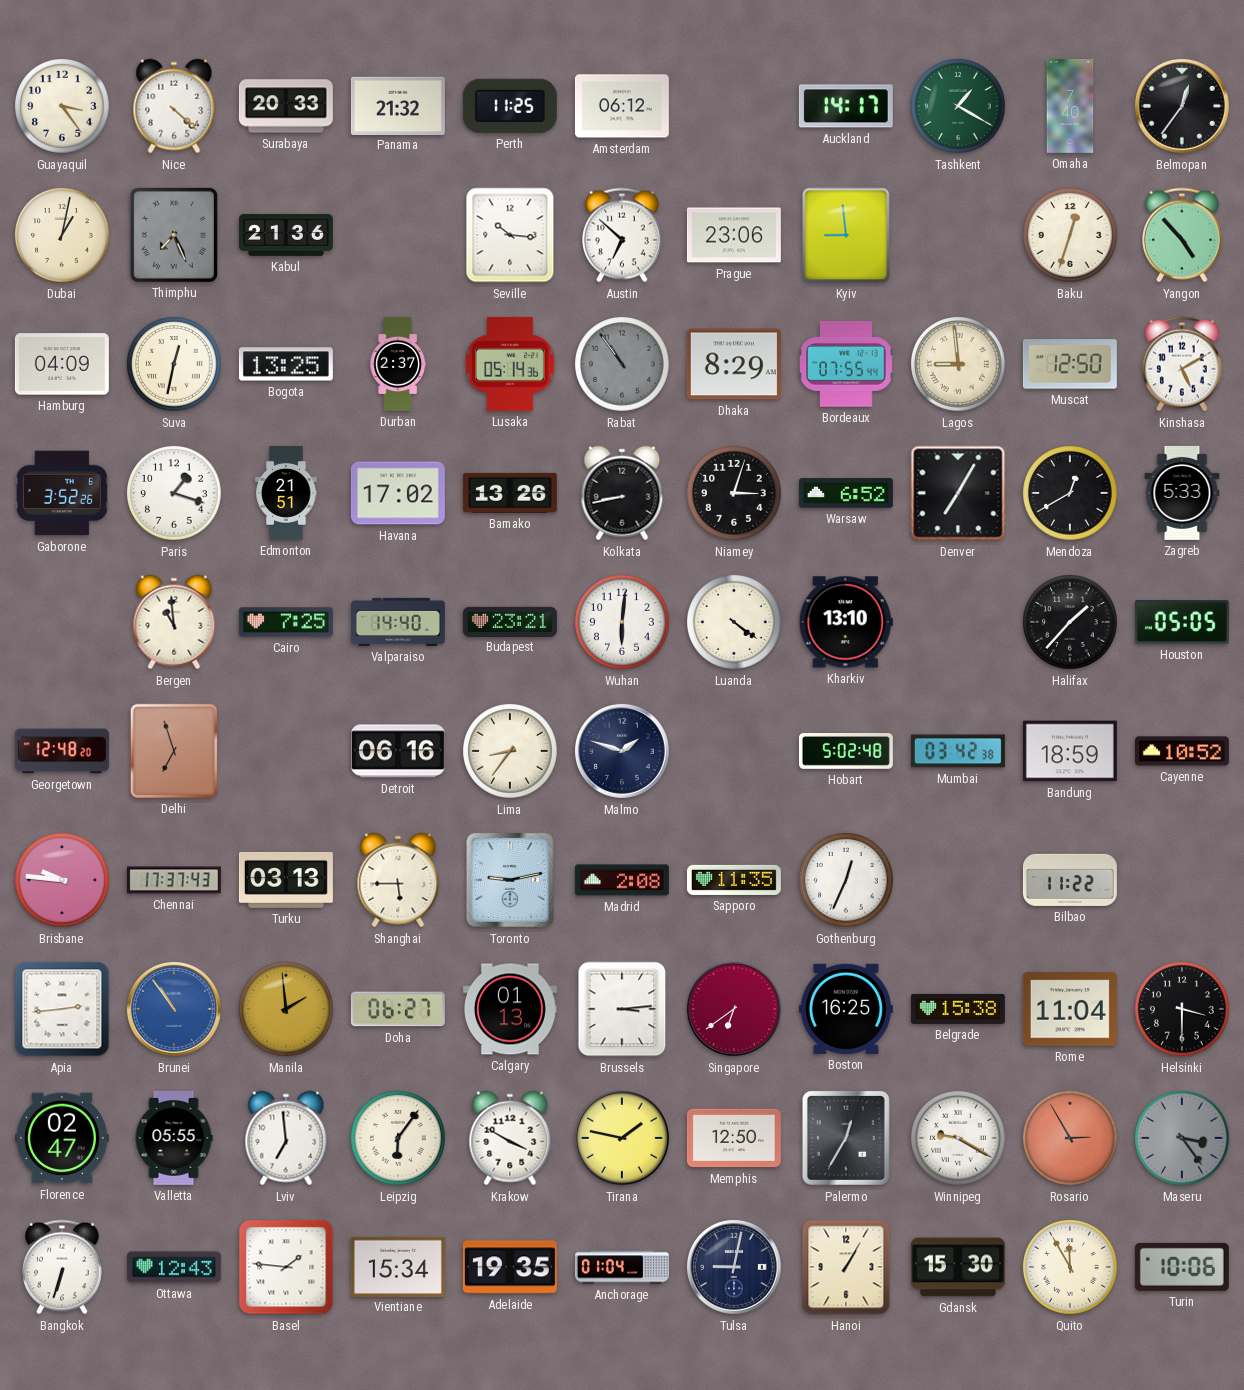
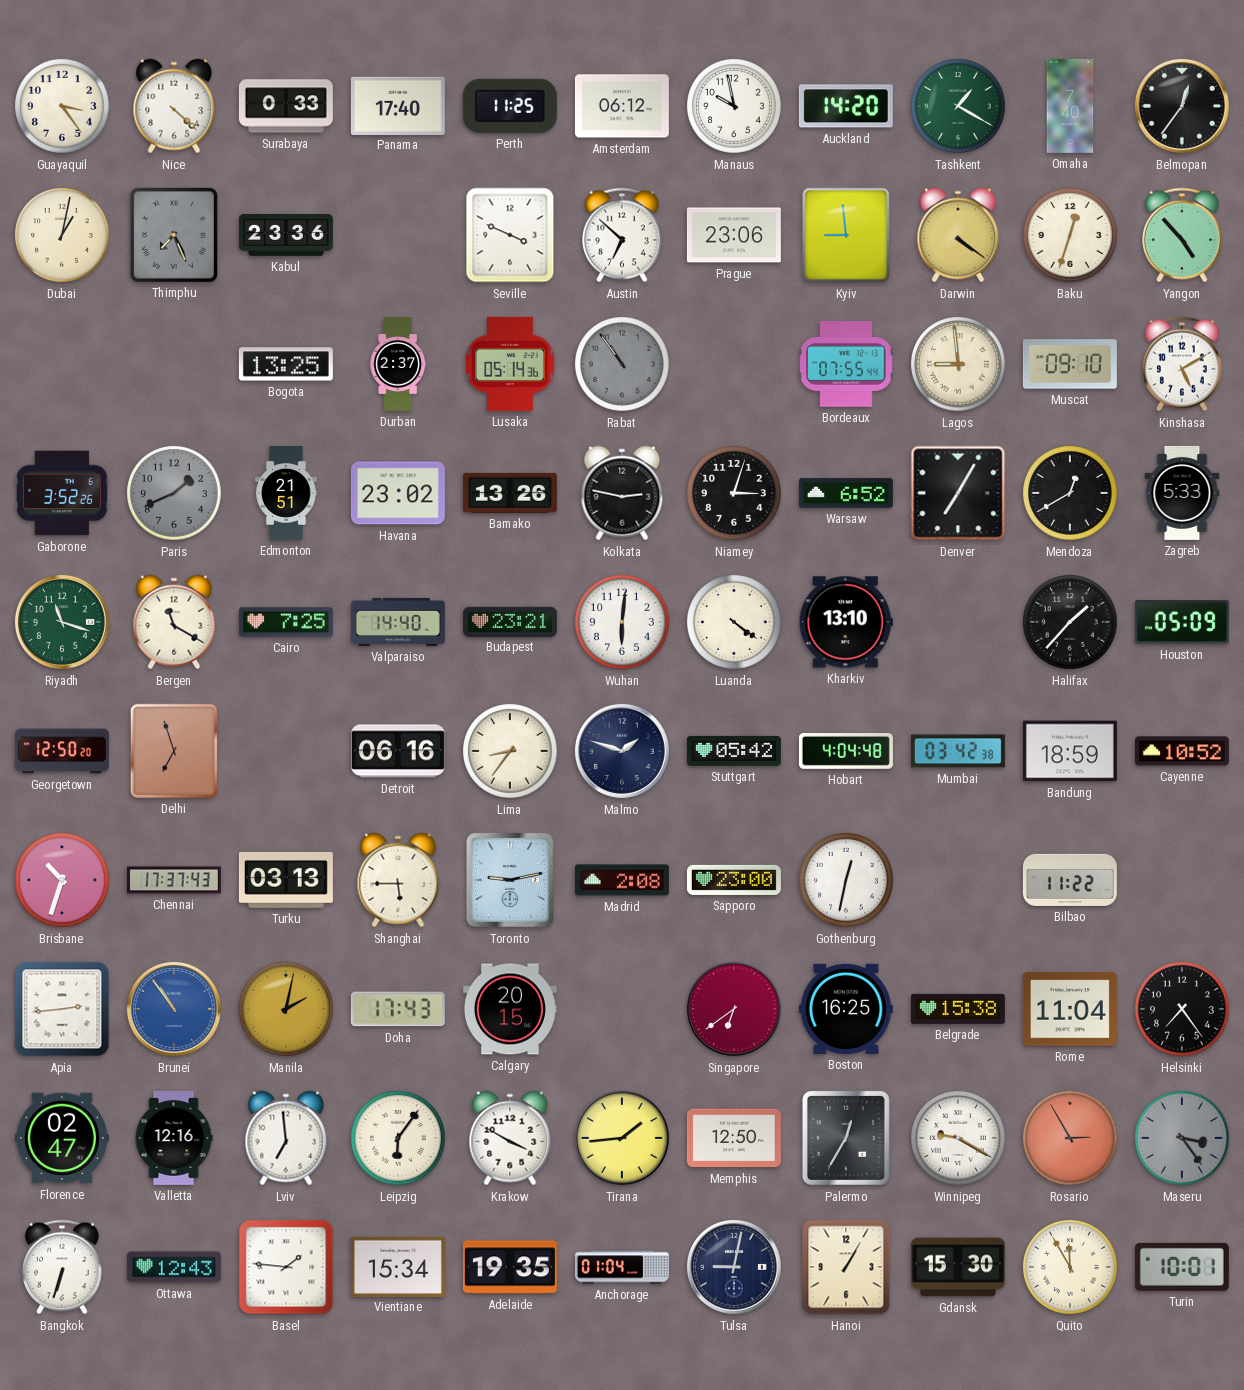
Surabaya: 20:33 -> 0:33
Panama: 21:32 -> 17:40
Manaus: none -> 9:58
Auckland: 14:17 -> 14:20
Kabul: 21:36 -> 23:36
Seville: 10:16 -> 3:49
Darwin: none -> 4:21
Hamburg: 04:09 -> none
Suva: 12:32 -> none
Dhaka: 8:29 -> none
Muscat: 12:50 -> 09:10
Paris: 1:18 -> 1:41
Paris dial: white -> grey
Havana: 17:02 -> 23:02
Kolkata: 8:43 -> 2:47
Riyadh: none -> 11:18
Bergen: 10:59 -> 11:20
Houston: 05:05 -> 05:09
Georgetown: 12:48 -> 12:50
Stuttgart: none -> 05:42
Hobart: 5:02 -> 4:04
Brisbane: 9:46 -> 10:33
Sapporo: 11:35 -> 23:00
Gothenburg: 12:34 -> 12:32
Manila: 1:59 -> 2:02
Doha: 06:27 -> 17:43
Calgary: 01:13 -> 20:15
Brussels: 3:14 -> none
Helsinki: 3:30 -> 7:24
Valletta: 05:55 -> 12:16
Tirana: 1:47 -> 1:44
Turin: 10:06 -> 10:01
